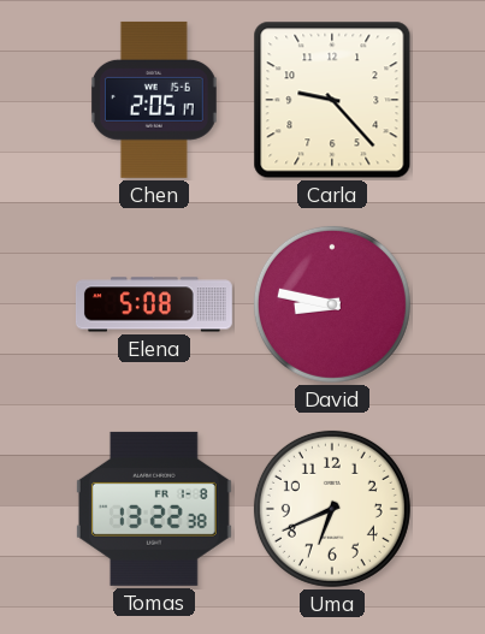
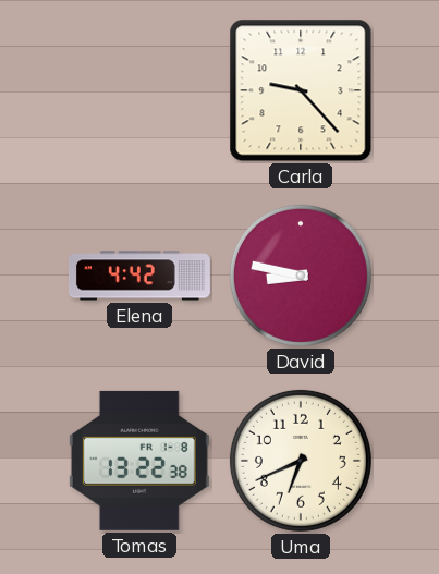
Chen: 2:05 -> none
Elena: 5:08 -> 4:42
